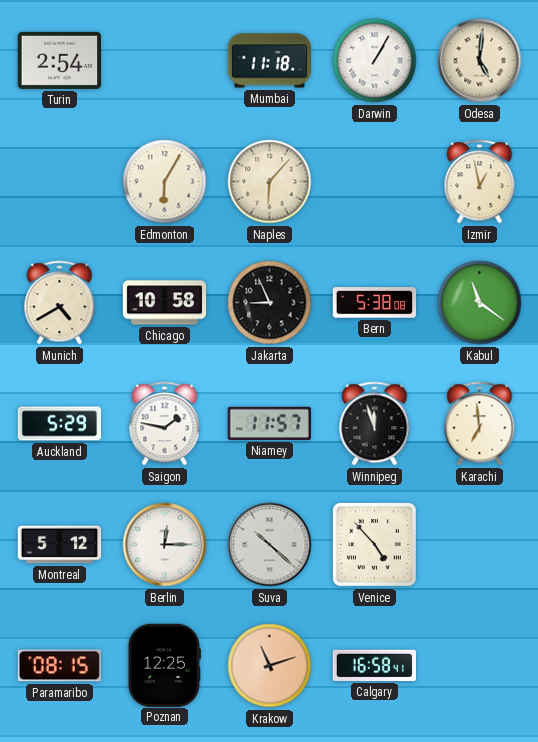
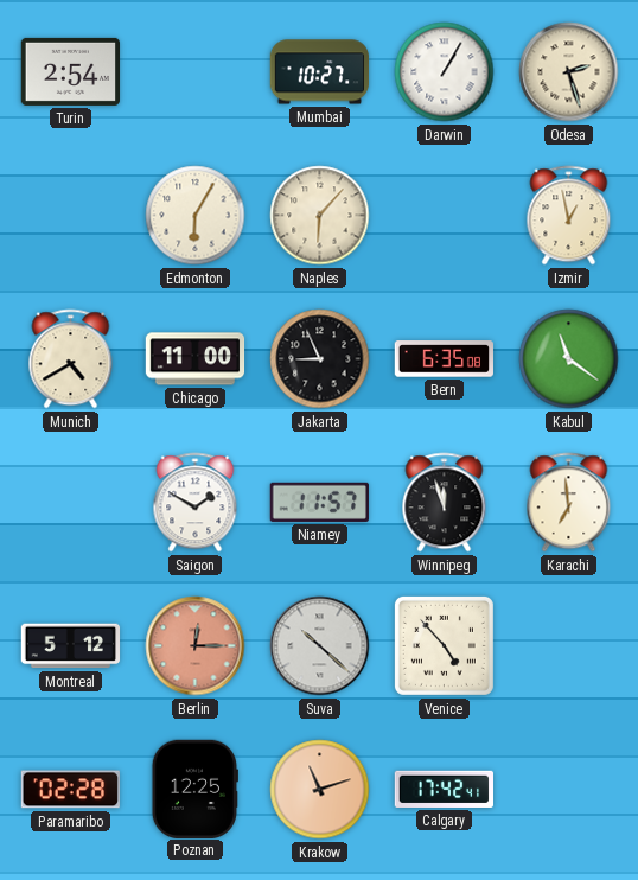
Mumbai: 11:18 -> 10:27
Odesa: 5:01 -> 2:27
Chicago: 10:58 -> 11:00
Bern: 5:38 -> 6:35
Auckland: 5:29 -> none
Saigon: 1:47 -> 1:50
Berlin dial: white -> salmon
Paramaribo: 08:15 -> 02:28
Calgary: 16:58 -> 17:42
